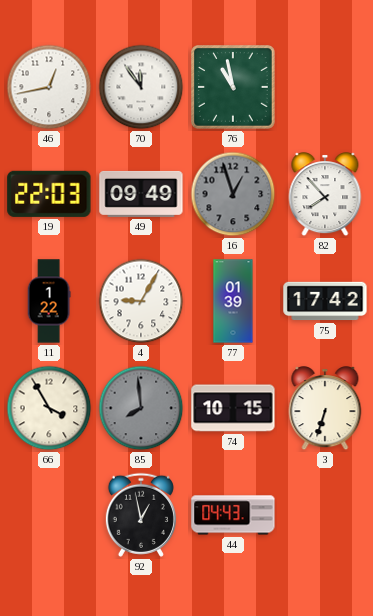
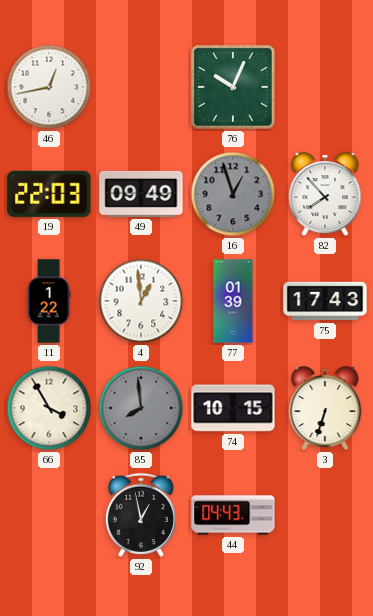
70: 11:54 -> none
76: 10:58 -> 10:04
4: 9:05 -> 12:59
75: 17:42 -> 17:43
